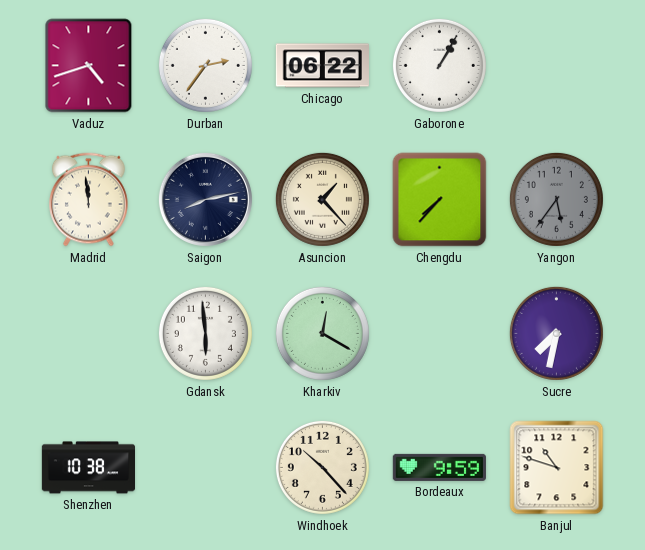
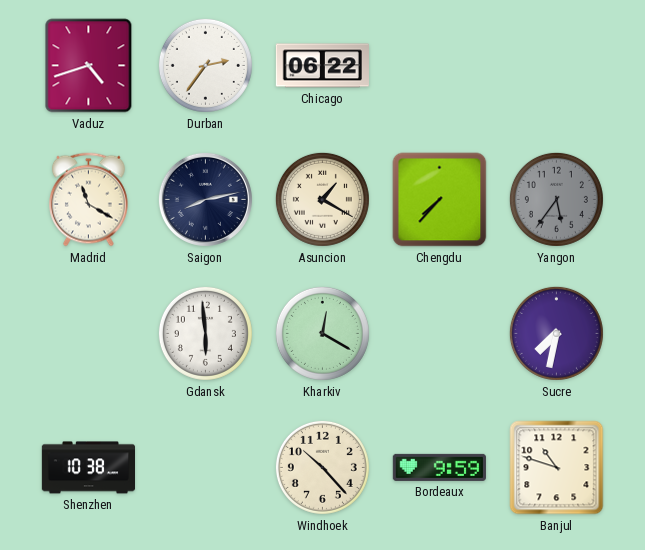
Gaborone: 1:05 -> none
Madrid: 11:59 -> 11:20
Asuncion: 1:23 -> 1:20
